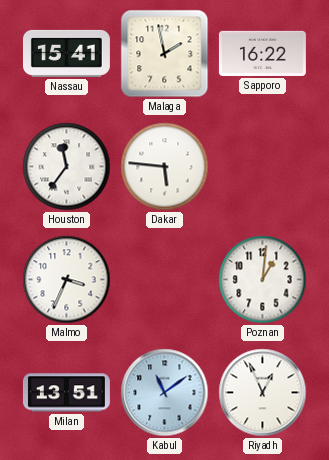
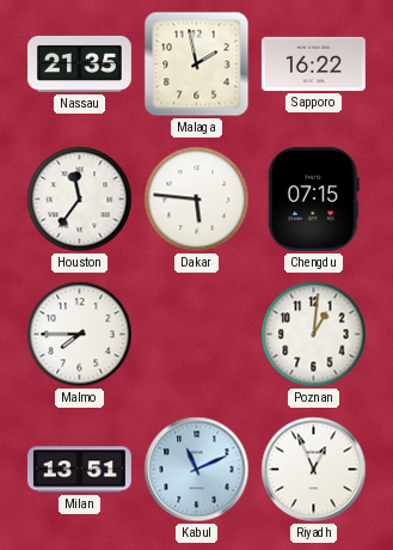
Nassau: 15:41 -> 21:35
Chengdu: none -> 07:15
Malmo: 3:34 -> 7:45
Kabul: 11:09 -> 11:11
